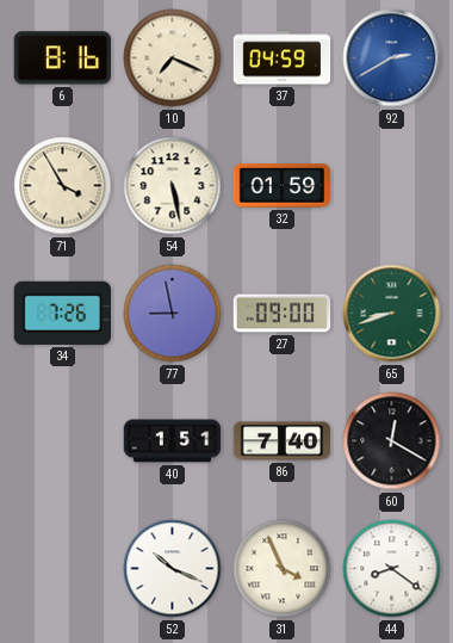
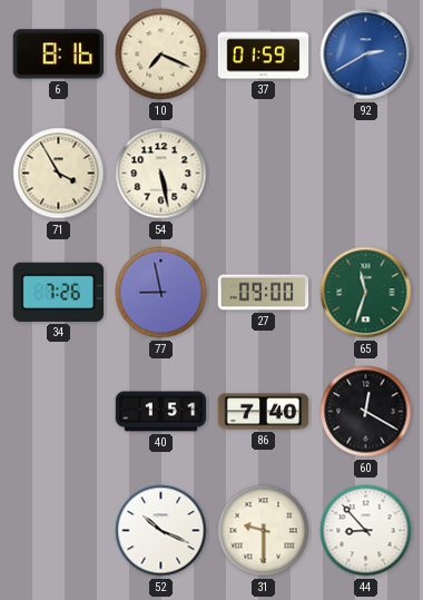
37: 04:59 -> 01:59
32: 01:59 -> none
65: 8:42 -> 11:33
31: 3:56 -> 9:30
44: 8:21 -> 8:53
